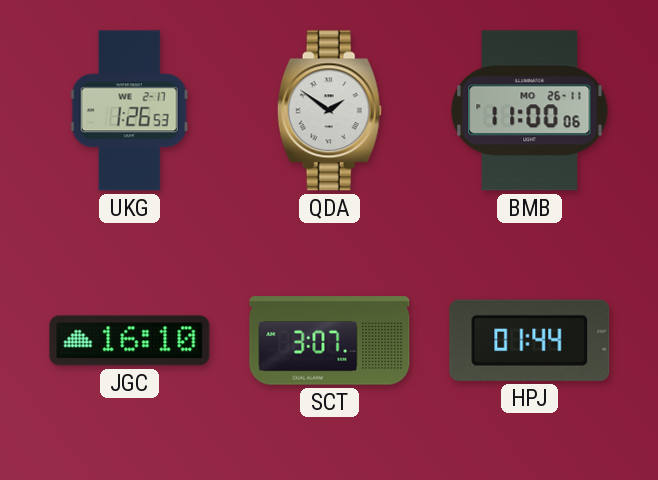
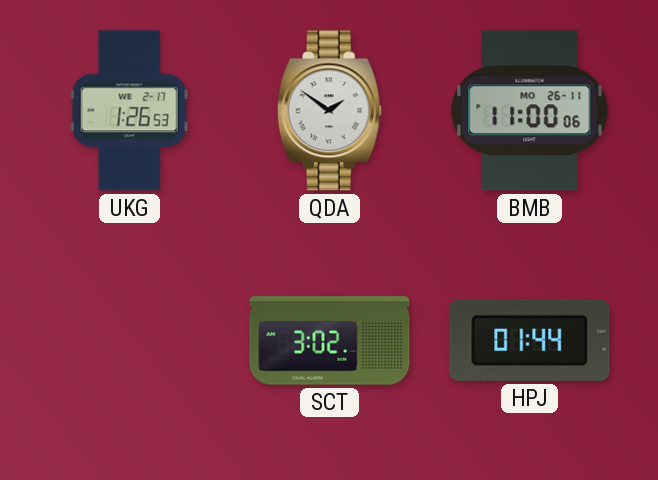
JGC: 16:10 -> none
SCT: 3:07 -> 3:02
